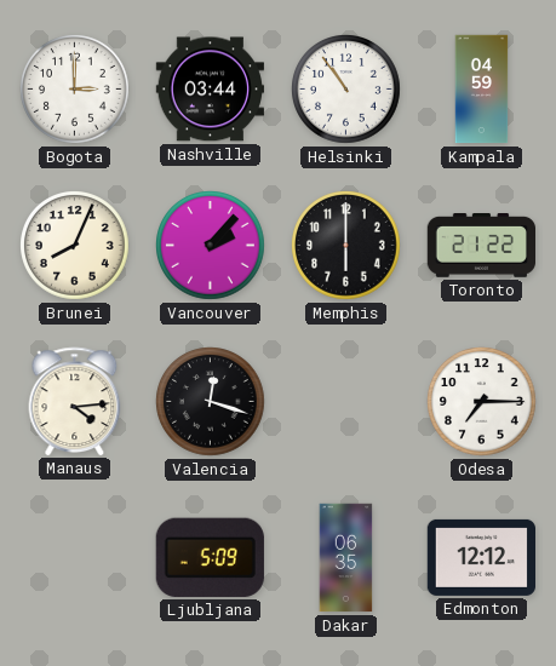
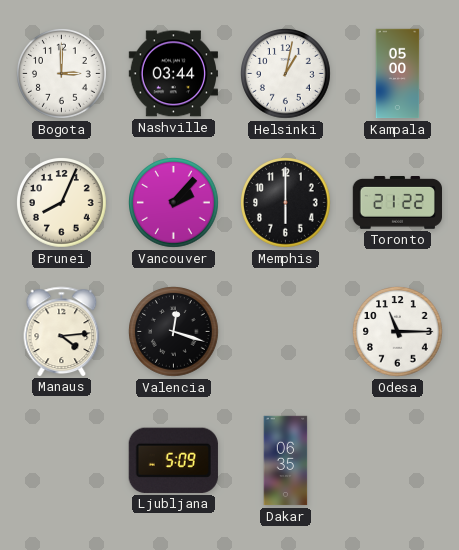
Helsinki: 10:54 -> 1:02
Kampala: 04:59 -> 05:00
Odesa: 7:15 -> 11:15
Edmonton: 12:12 -> none
